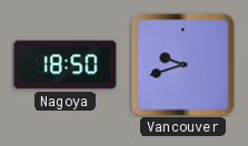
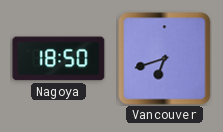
Vancouver: 9:42 -> 6:42
